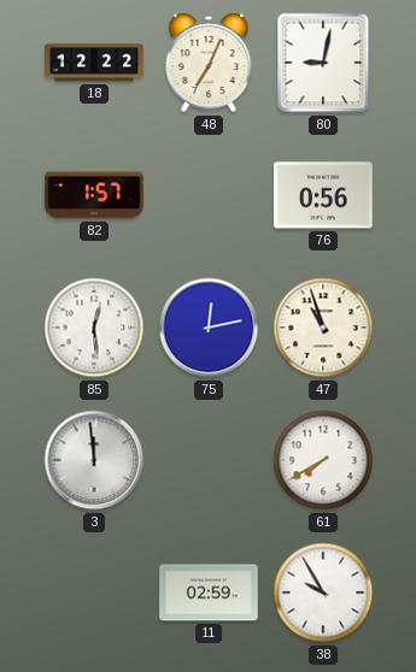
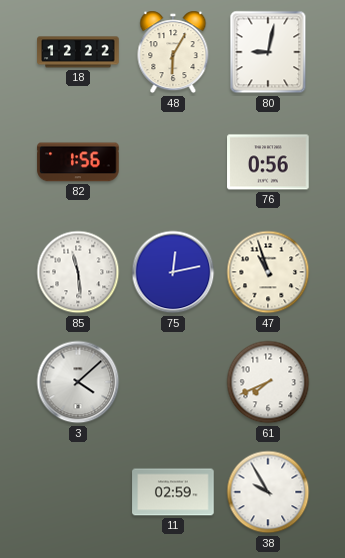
48: 7:04 -> 6:05
82: 1:57 -> 1:56
85: 12:29 -> 11:29
3: 11:59 -> 4:08
61: 7:40 -> 7:41
